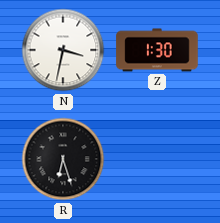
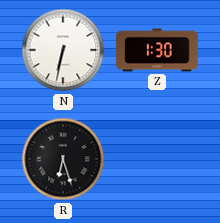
N: 3:32 -> 6:32
